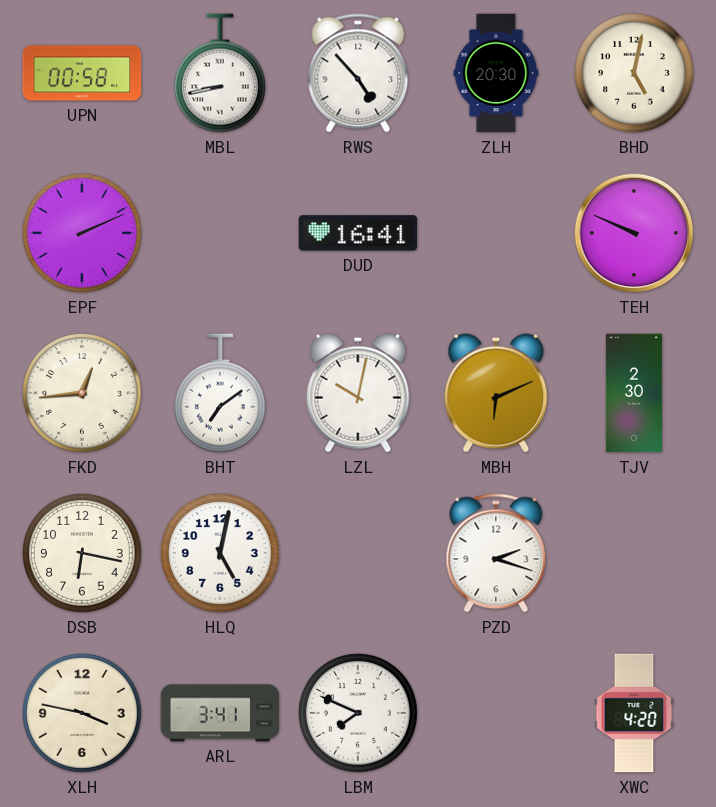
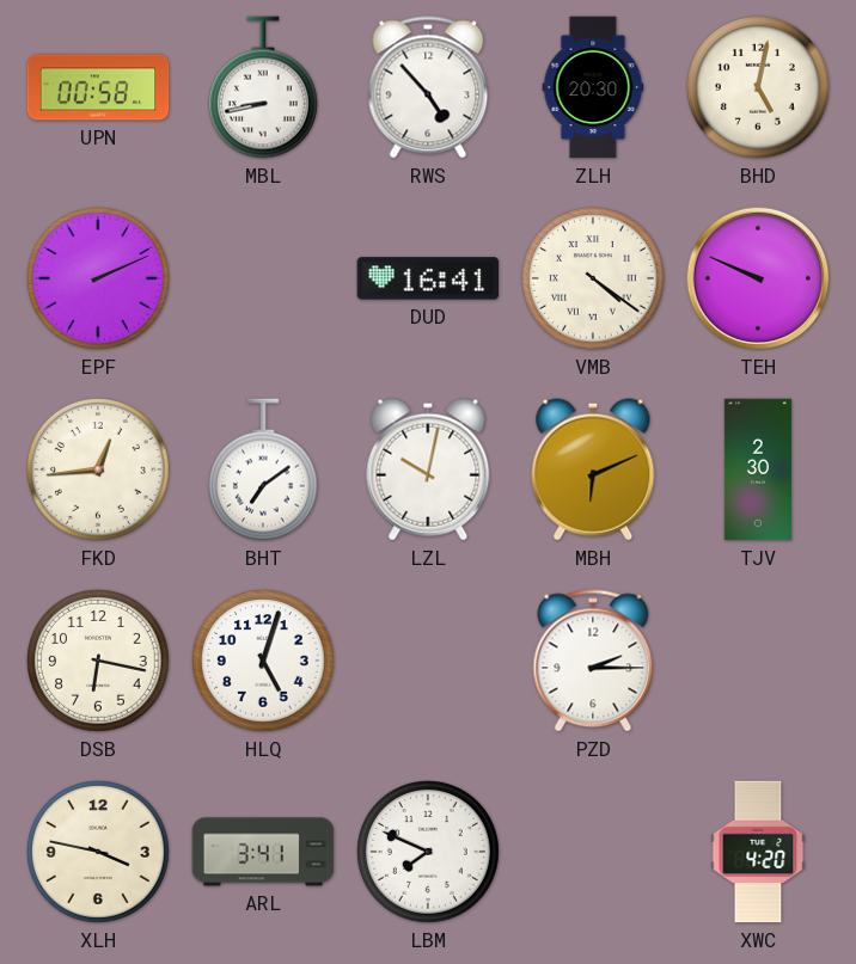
VMB: none -> 4:21
HLQ: 5:02 -> 5:03
PZD: 2:18 -> 2:15
